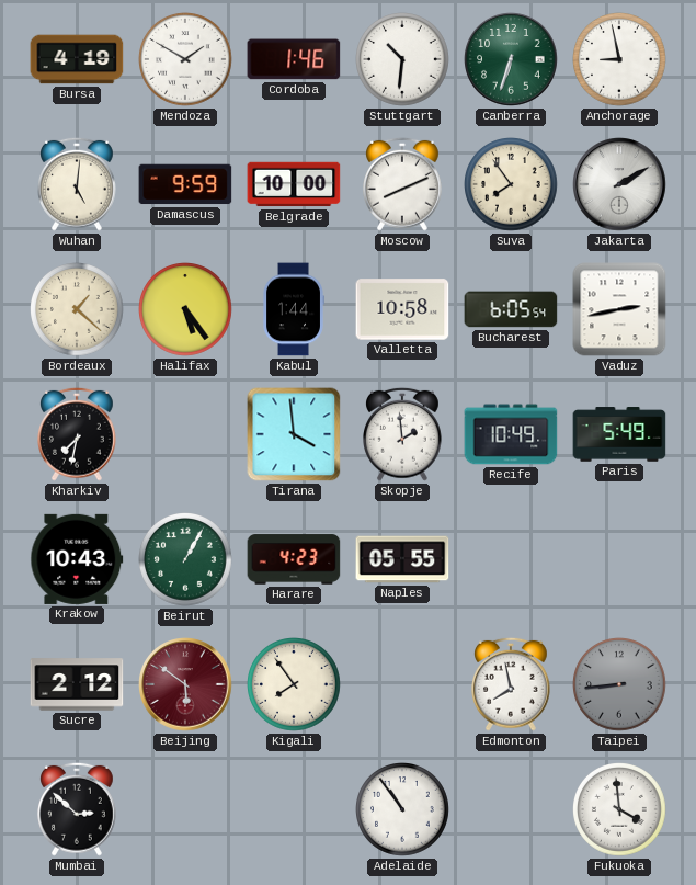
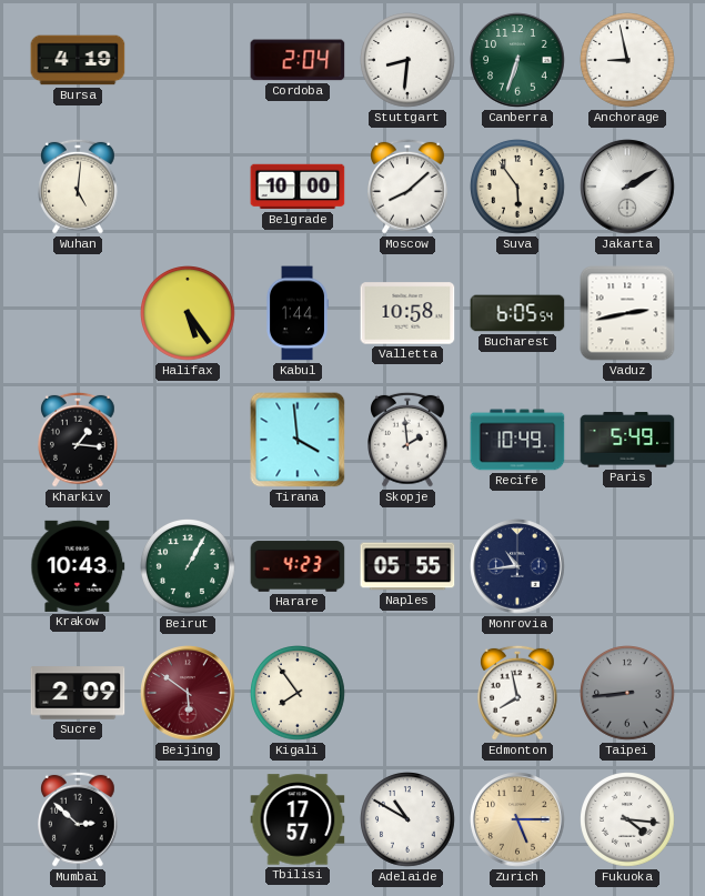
Mendoza: 1:50 -> none
Cordoba: 1:46 -> 2:04
Stuttgart: 10:31 -> 8:31
Damascus: 9:59 -> none
Moscow: 8:11 -> 8:08
Suva: 7:54 -> 5:54
Bordeaux: 1:22 -> none
Kharkiv: 7:32 -> 1:16
Monrovia: none -> 10:44
Sucre: 2:12 -> 2:09
Tbilisi: none -> 17:57
Adelaide: 10:54 -> 10:50
Zurich: none -> 5:15
Fukuoka: 3:59 -> 4:16
